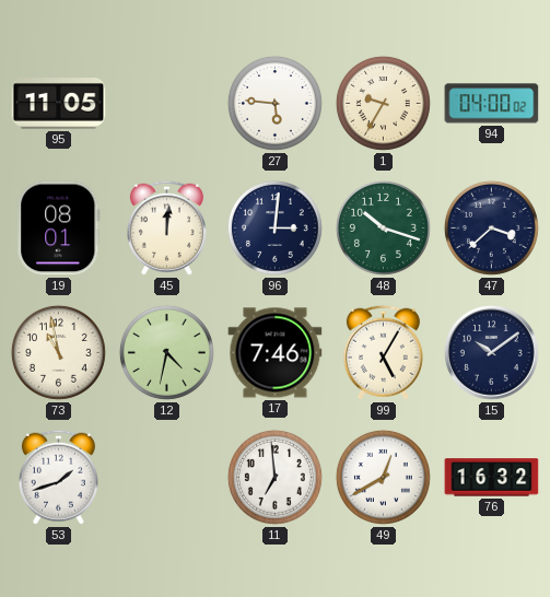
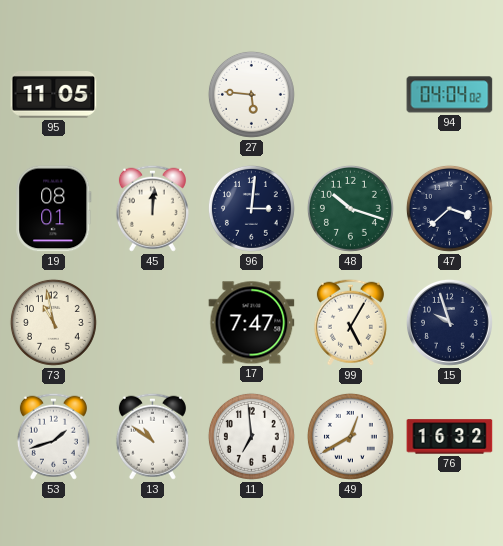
1: 9:35 -> none
94: 04:00 -> 04:04
12: 4:32 -> none
17: 7:46 -> 7:47
15: 10:09 -> 9:57
13: none -> 10:51
